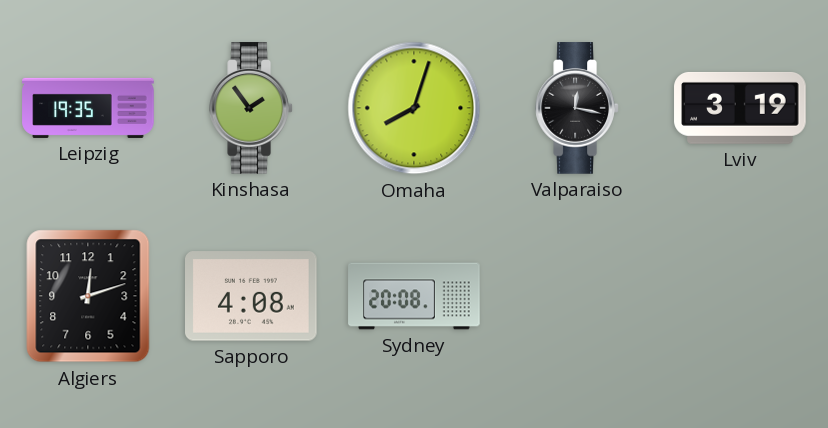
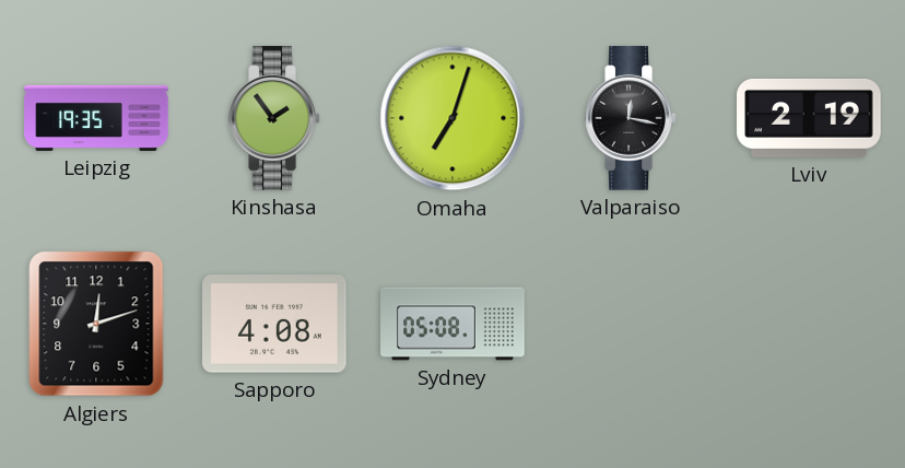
Omaha: 8:03 -> 7:03
Lviv: 3:19 -> 2:19
Sydney: 20:08 -> 05:08
